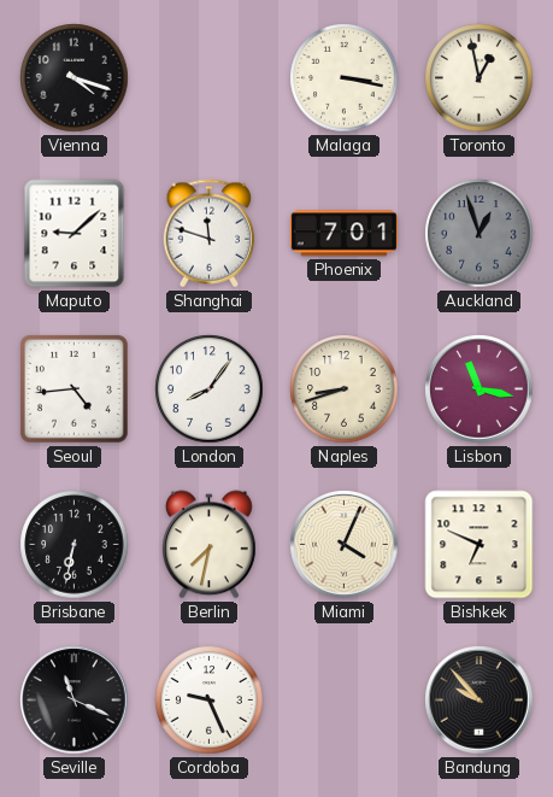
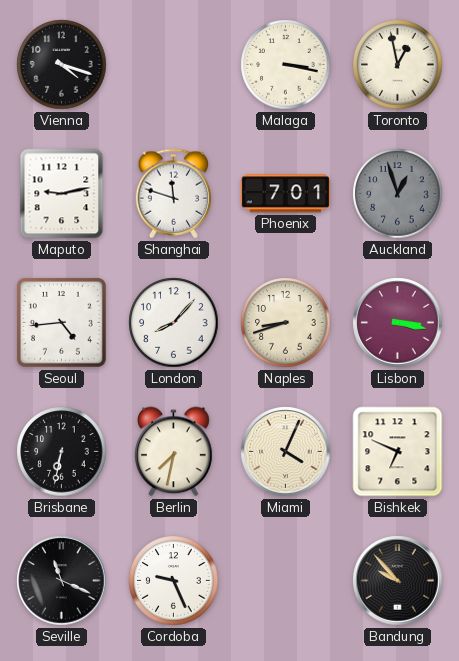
Maputo: 9:08 -> 9:13
London: 8:06 -> 8:07
Lisbon: 11:17 -> 3:17
